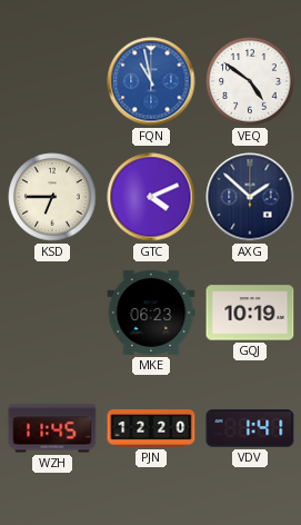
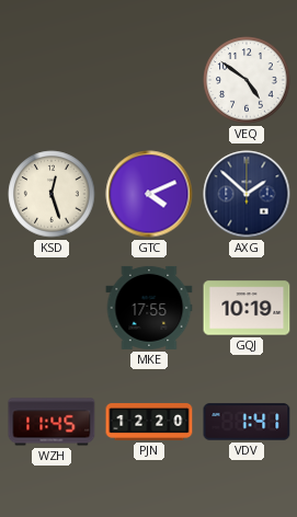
FQN: 10:58 -> none
KSD: 6:45 -> 12:27
MKE: 06:23 -> 17:55
